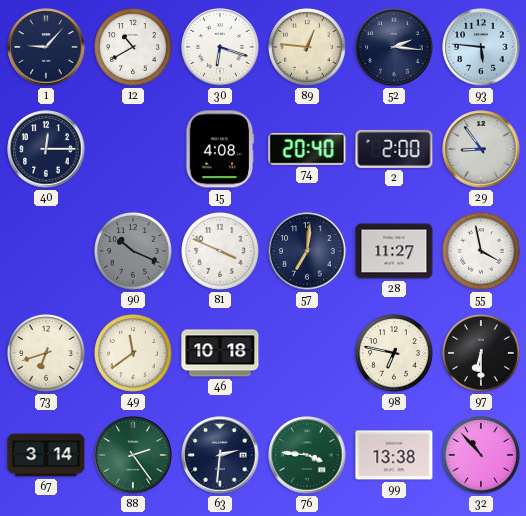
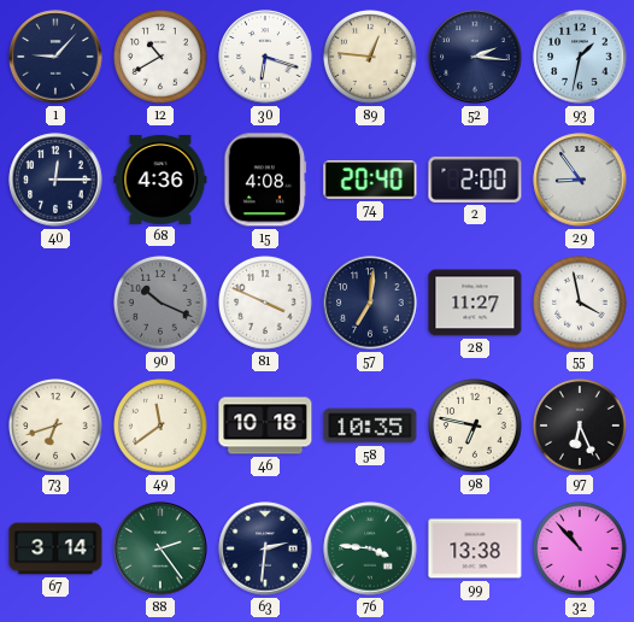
93: 5:46 -> 1:32
68: none -> 4:36
58: none -> 10:35
97: 6:30 -> 6:26
